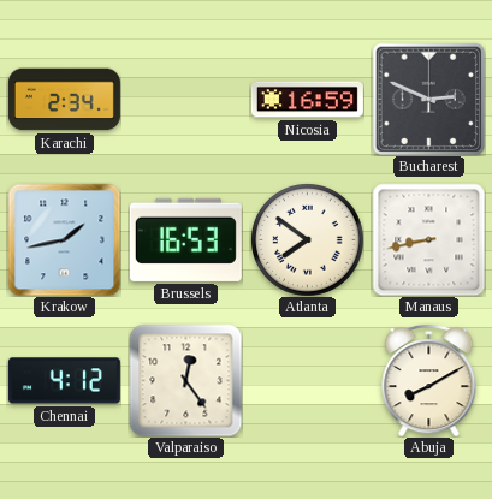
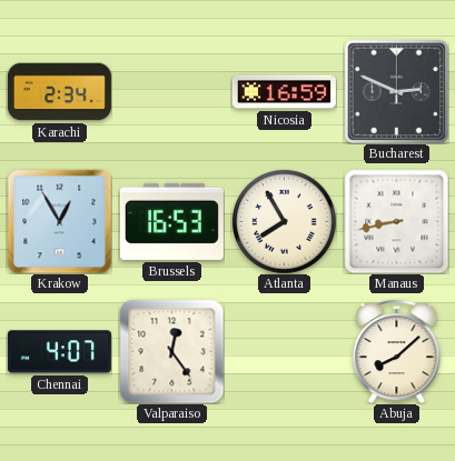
Krakow: 1:43 -> 12:55
Atlanta: 7:51 -> 7:55
Chennai: 4:12 -> 4:07
Abuja: 8:10 -> 8:08
